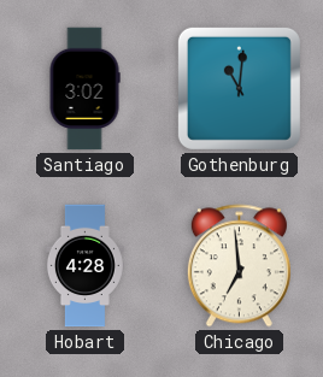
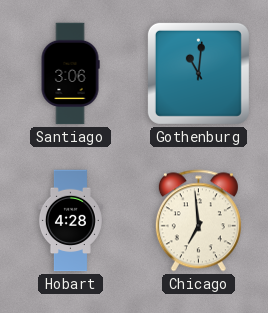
Santiago: 3:02 -> 3:06
